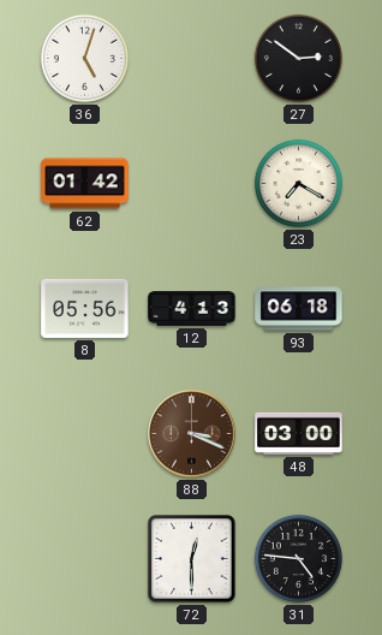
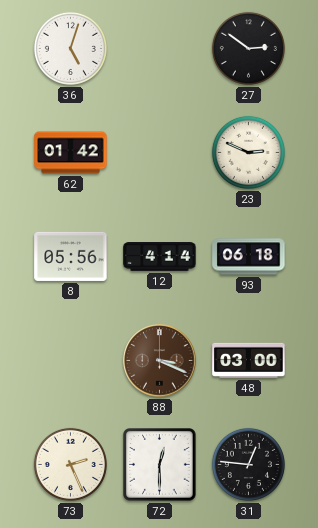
23: 7:20 -> 2:49
12: 4:13 -> 4:14
73: none -> 2:26
31: 4:46 -> 12:46
